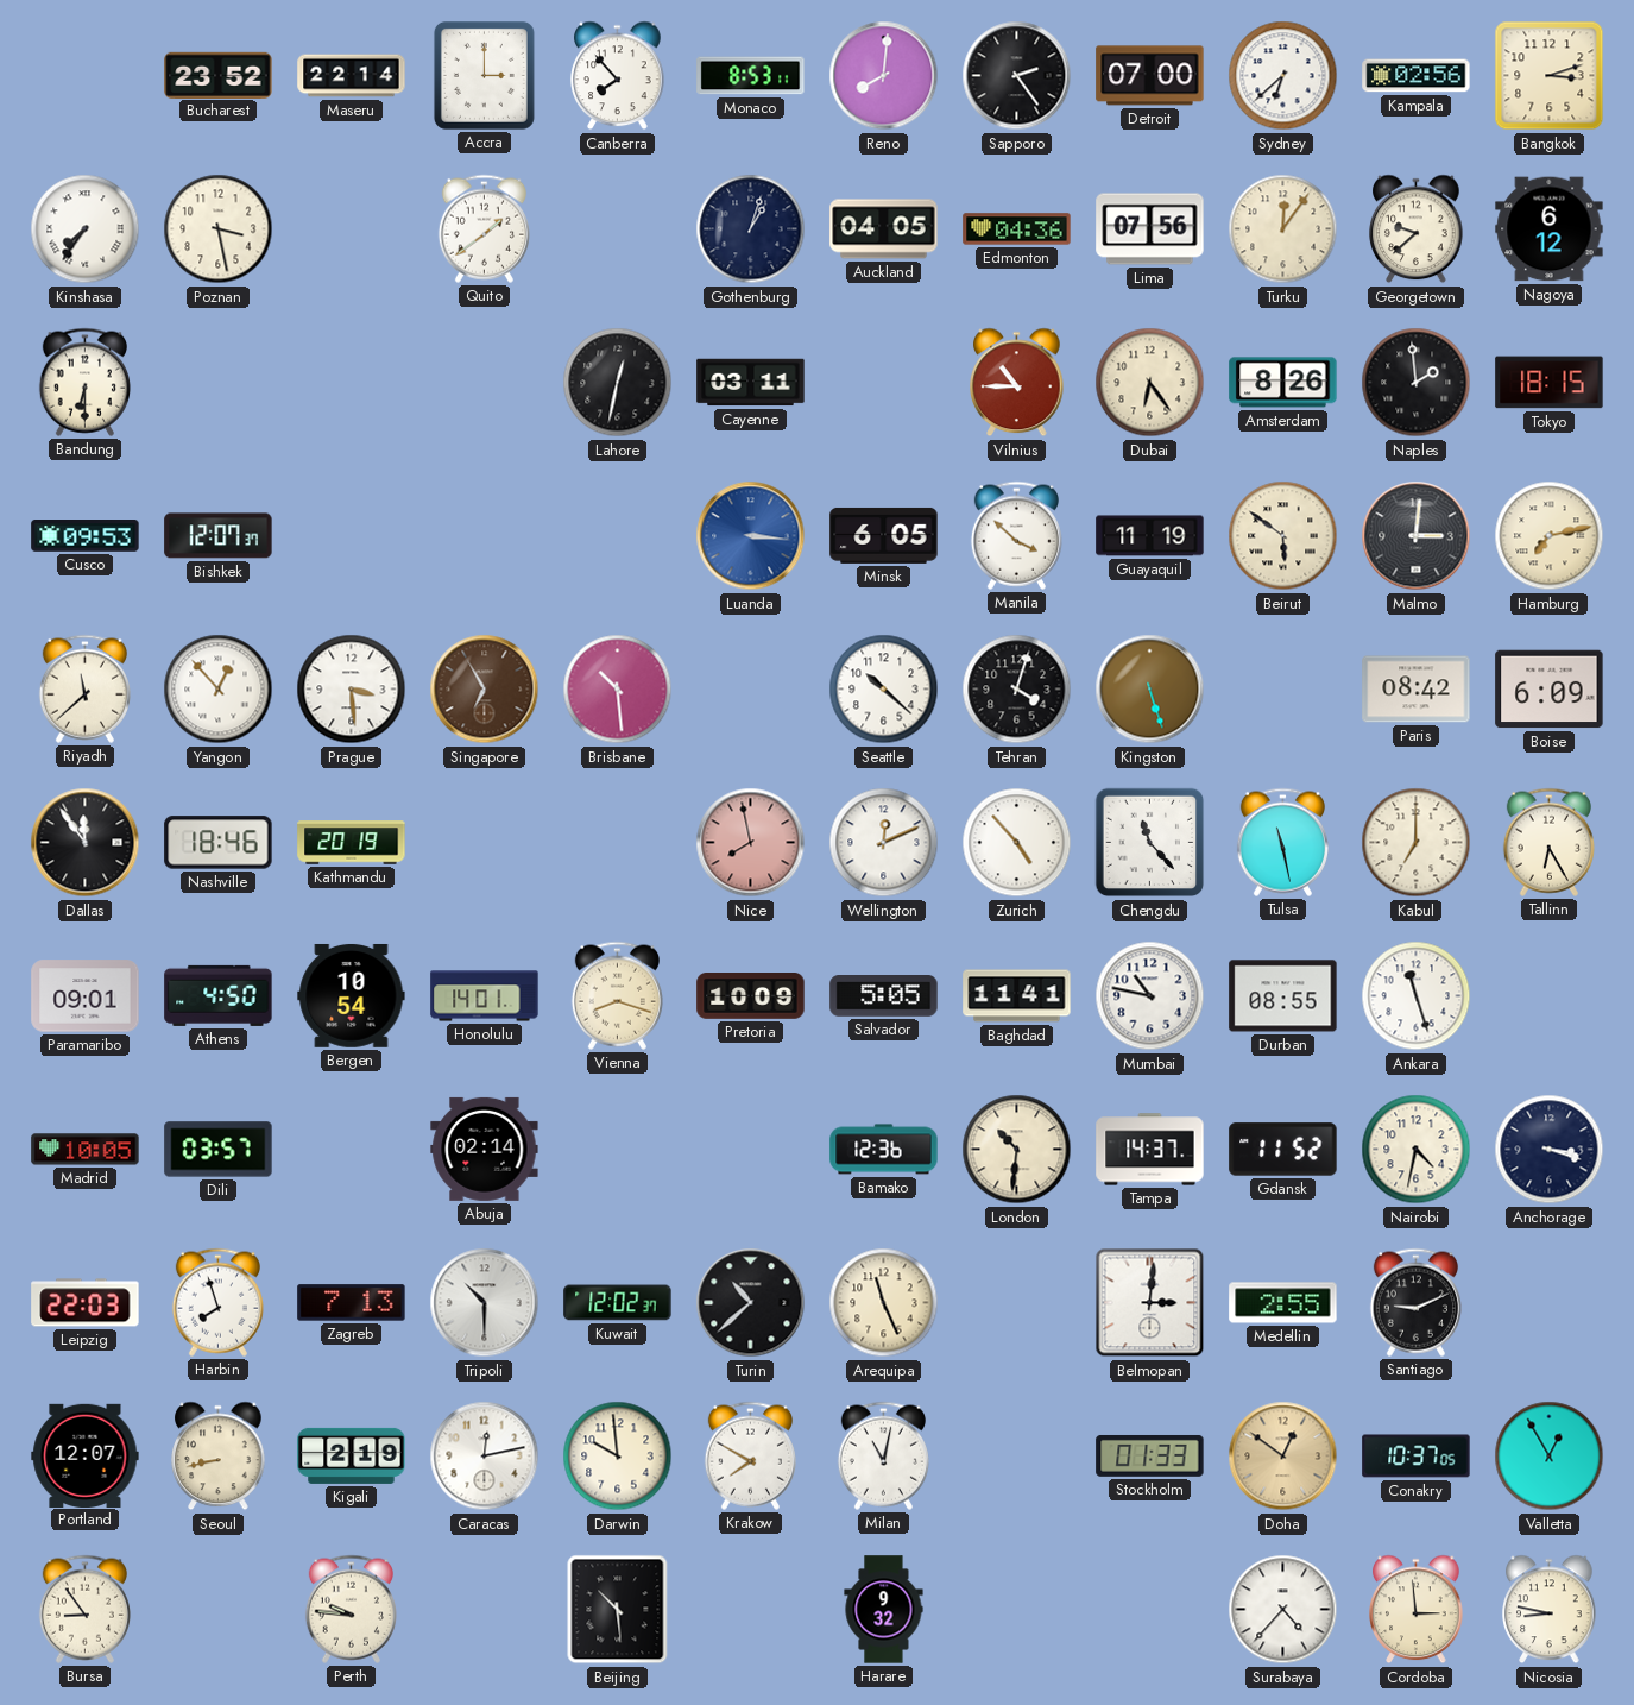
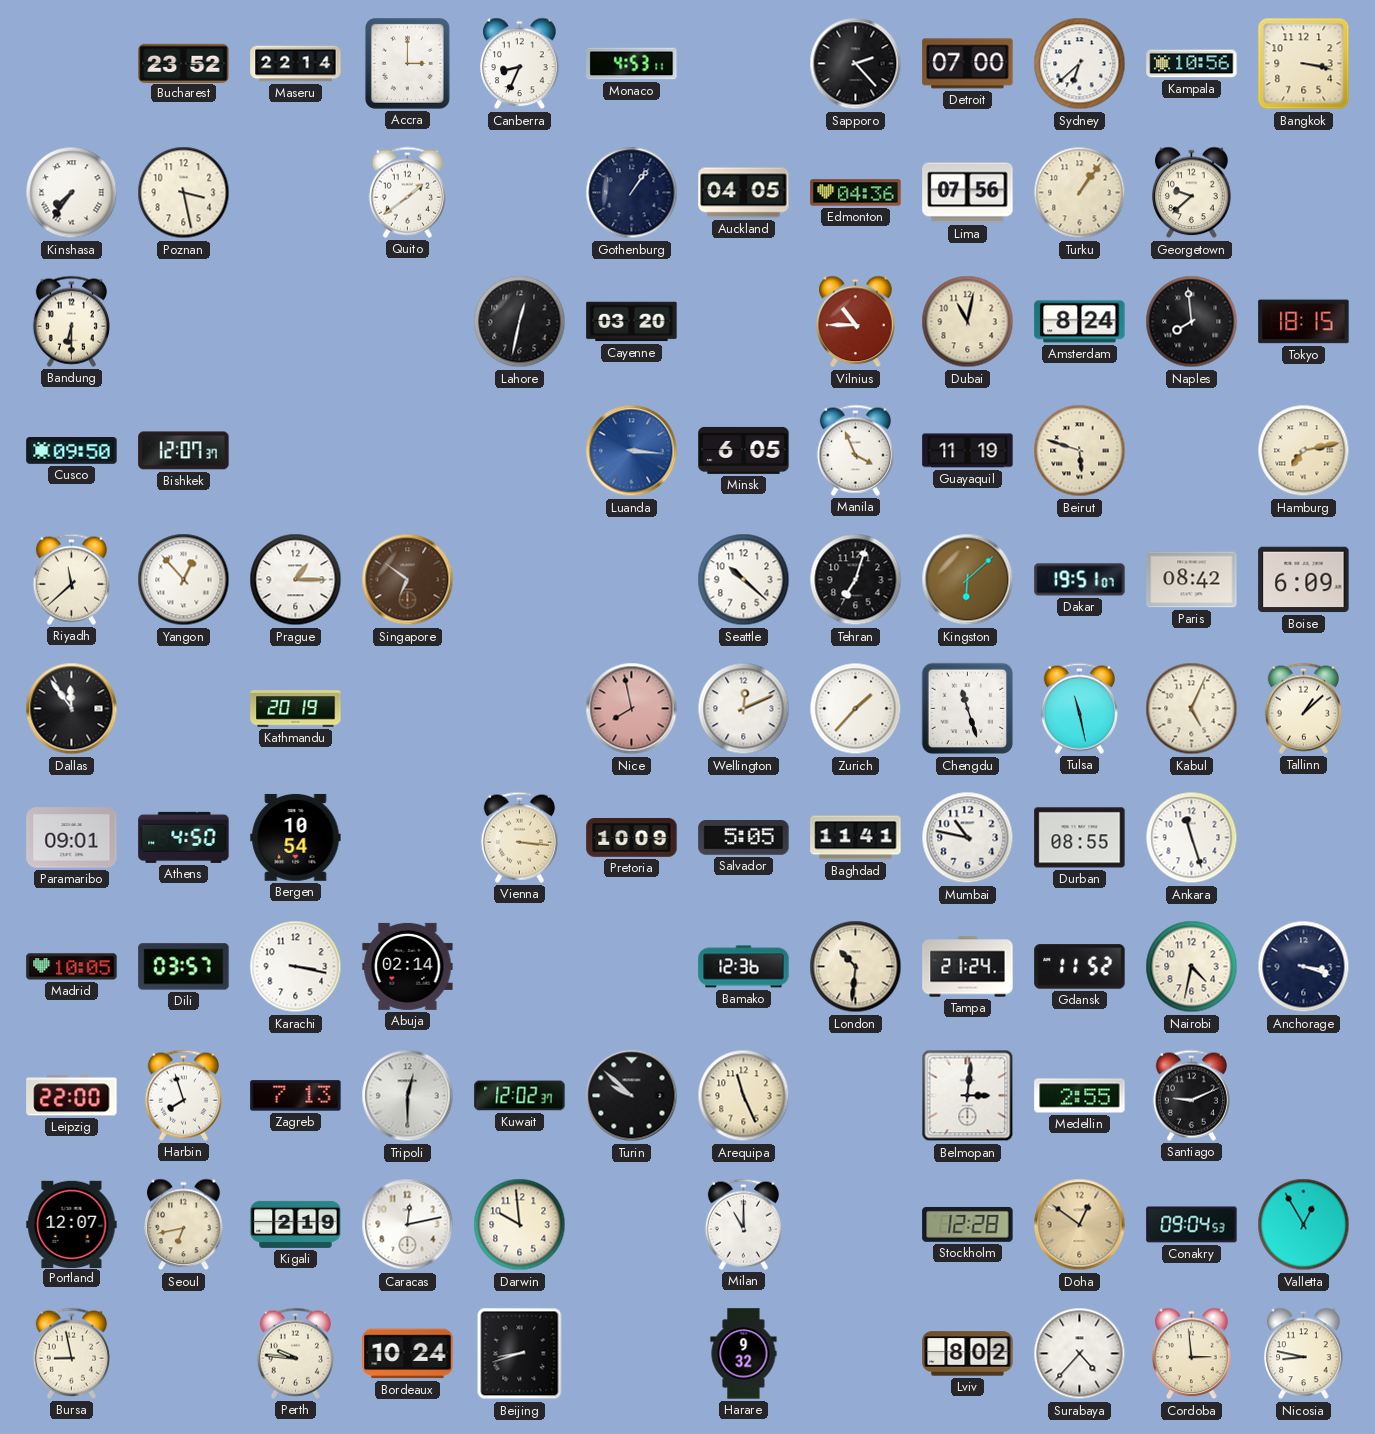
Canberra: 7:53 -> 8:34
Monaco: 8:53 -> 4:53
Reno: 8:01 -> none
Sapporo: 2:24 -> 2:23
Kampala: 02:56 -> 10:56
Bangkok: 3:12 -> 3:17
Gothenburg: 1:03 -> 1:06
Turku: 12:06 -> 1:06
Nagoya: 6:12 -> none
Cayenne: 03:11 -> 03:20
Dubai: 6:24 -> 11:02
Amsterdam: 8:26 -> 8:24
Naples: 1:59 -> 7:59
Cusco: 09:53 -> 09:50
Manila: 3:52 -> 3:56
Beirut: 5:51 -> 5:48
Malmo: 3:01 -> none
Prague: 3:29 -> 1:15
Singapore: 6:55 -> 6:51
Brisbane: 10:29 -> none
Tehran: 4:03 -> 7:03
Kingston: 5:27 -> 6:08
Dakar: none -> 19:51
Nashville: 18:46 -> none
Zurich: 4:53 -> 1:37
Chengdu: 11:23 -> 11:27
Kabul: 7:00 -> 5:04
Tallinn: 6:25 -> 1:08
Honolulu: 14:01 -> none
Vienna: 8:18 -> 3:16
Karachi: none -> 3:17
Tampa: 14:37 -> 21:24
Leipzig: 22:03 -> 22:00
Tripoli: 10:30 -> 12:30
Turin: 10:38 -> 9:52
Seoul: 8:43 -> 6:43
Krakow: 7:50 -> none
Milan: 11:02 -> 11:00
Stockholm: 01:33 -> 12:28
Conakry: 10:37 -> 09:04
Bursa: 8:54 -> 8:58
Bordeaux: none -> 10:24
Beijing: 10:29 -> 8:42
Lviv: none -> 8:02
